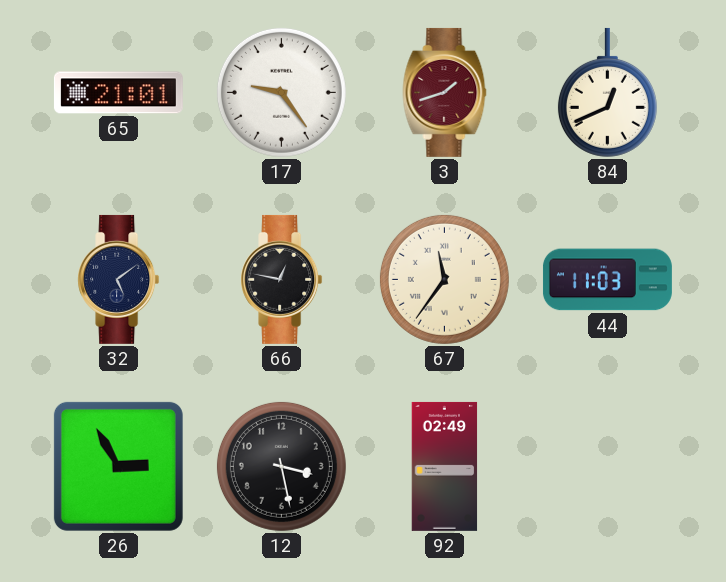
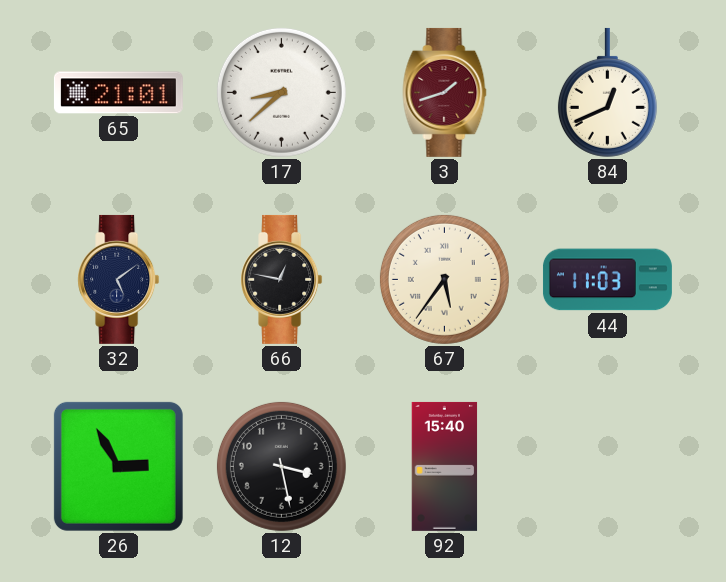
17: 9:24 -> 8:38
67: 11:36 -> 5:36
92: 02:49 -> 15:40
